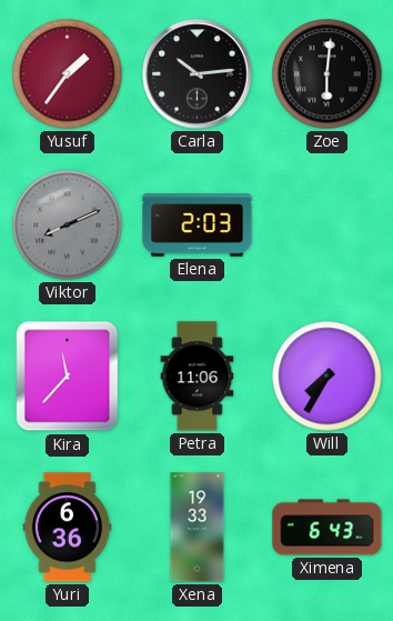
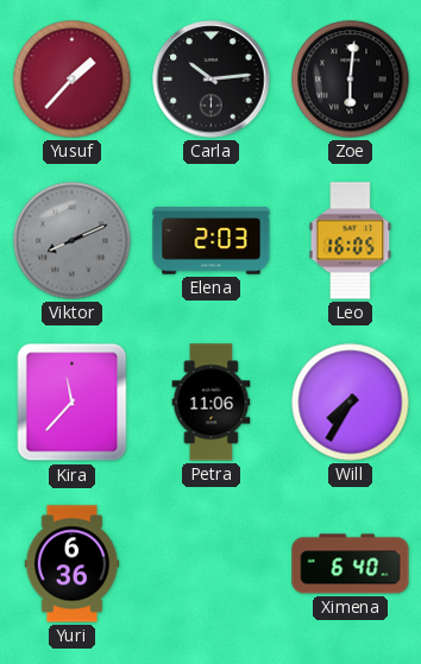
Yusuf: 1:36 -> 1:37
Leo: none -> 16:05
Xena: 19:33 -> none
Ximena: 6:43 -> 6:40
